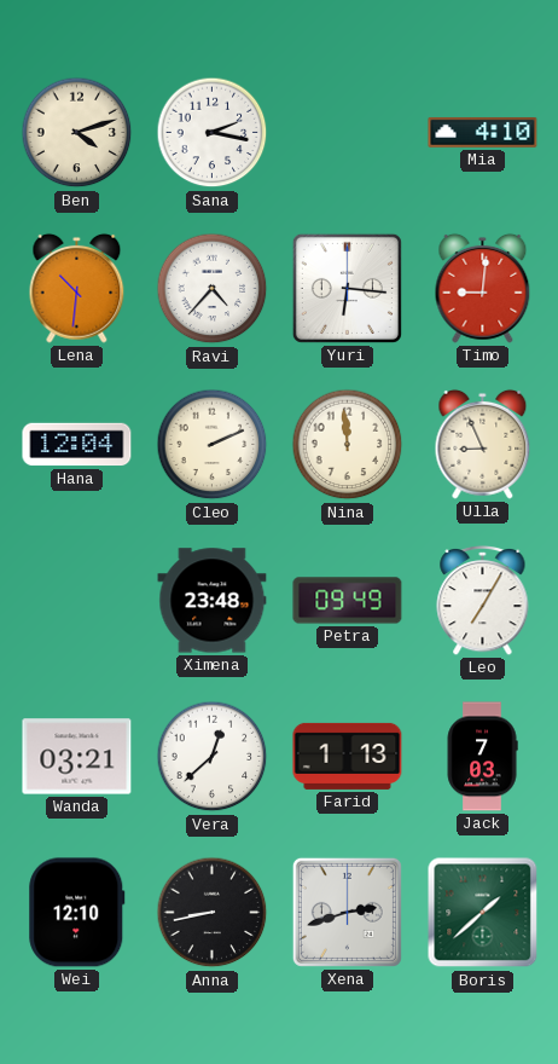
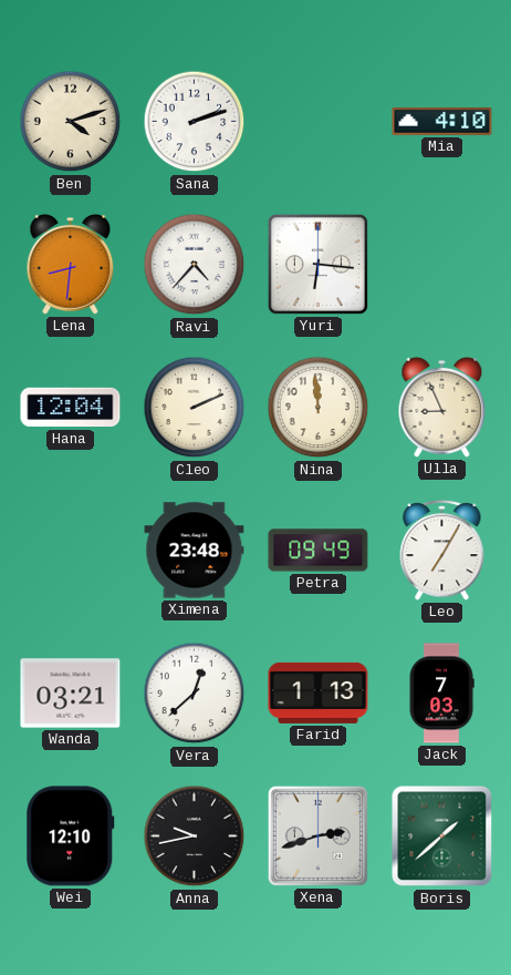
Sana: 2:17 -> 2:12
Lena: 10:31 -> 8:31
Timo: 9:01 -> none
Anna: 8:43 -> 9:43
